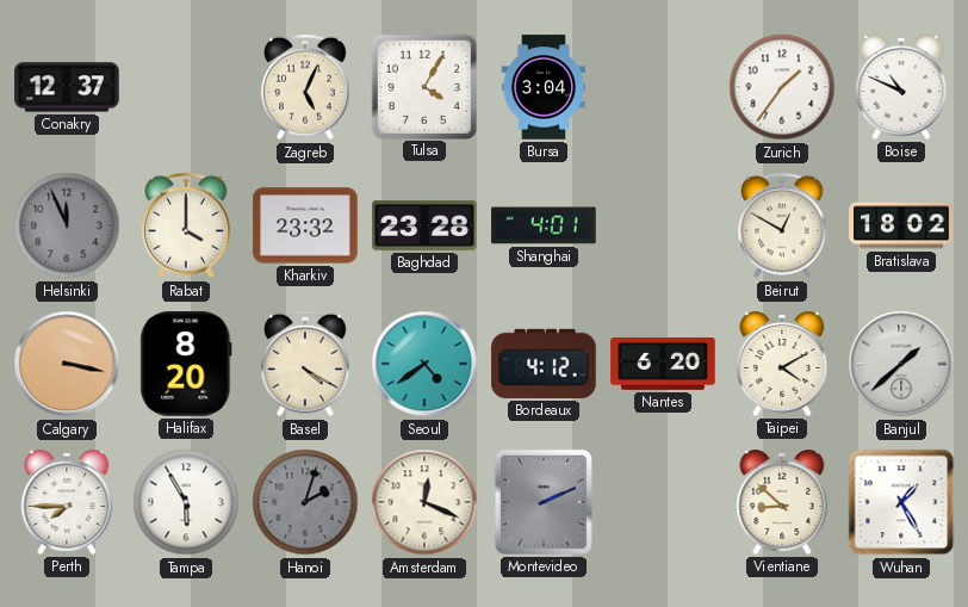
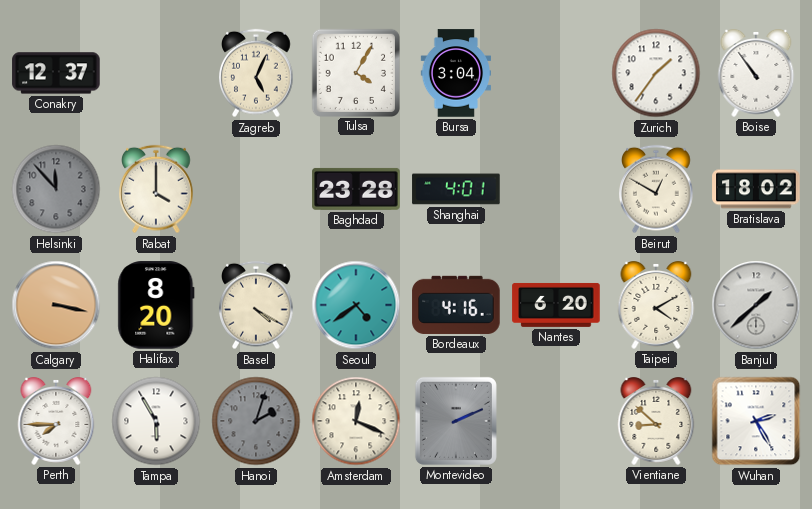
Boise: 10:49 -> 10:54
Helsinki: 11:56 -> 11:53
Kharkiv: 23:32 -> none
Bordeaux: 4:12 -> 4:16
Wuhan: 1:25 -> 2:25
